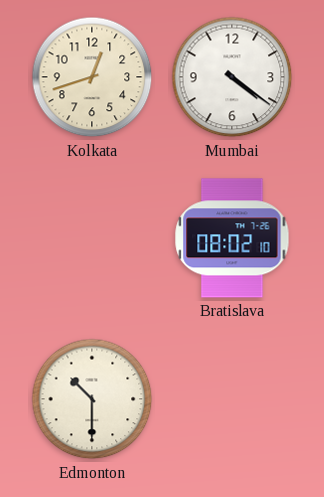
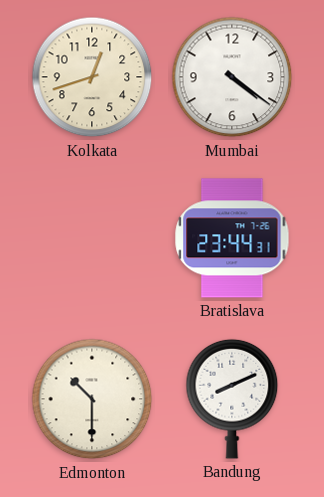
Bratislava: 08:02 -> 23:44
Bandung: none -> 8:11
